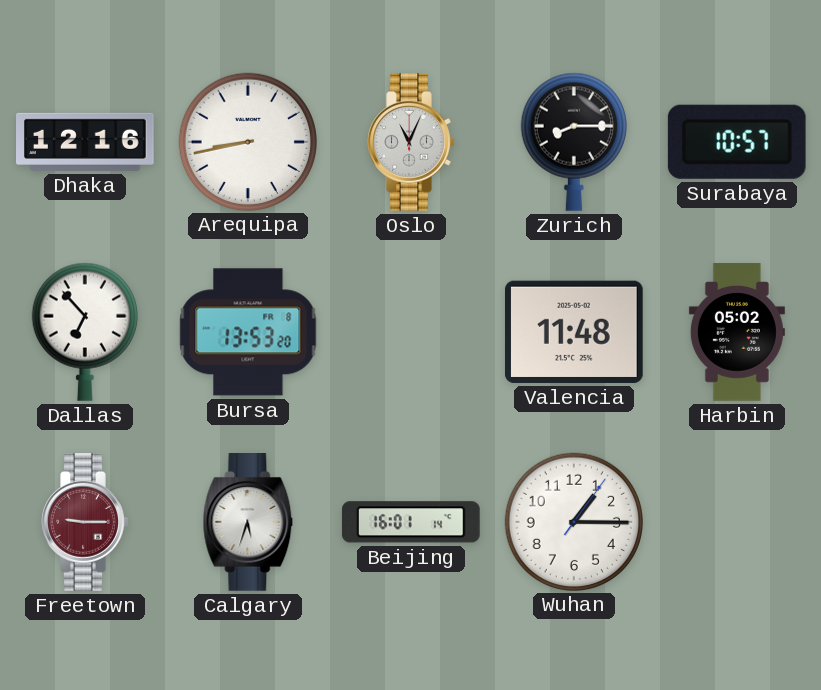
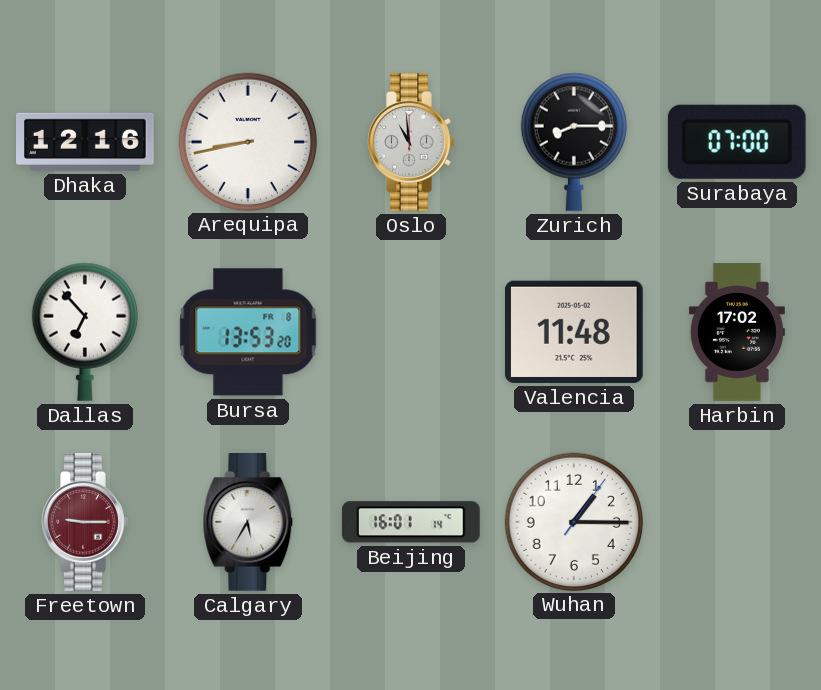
Oslo: 11:04 -> 10:59
Surabaya: 10:57 -> 07:00
Harbin: 05:02 -> 17:02
Calgary: 5:33 -> 5:35
